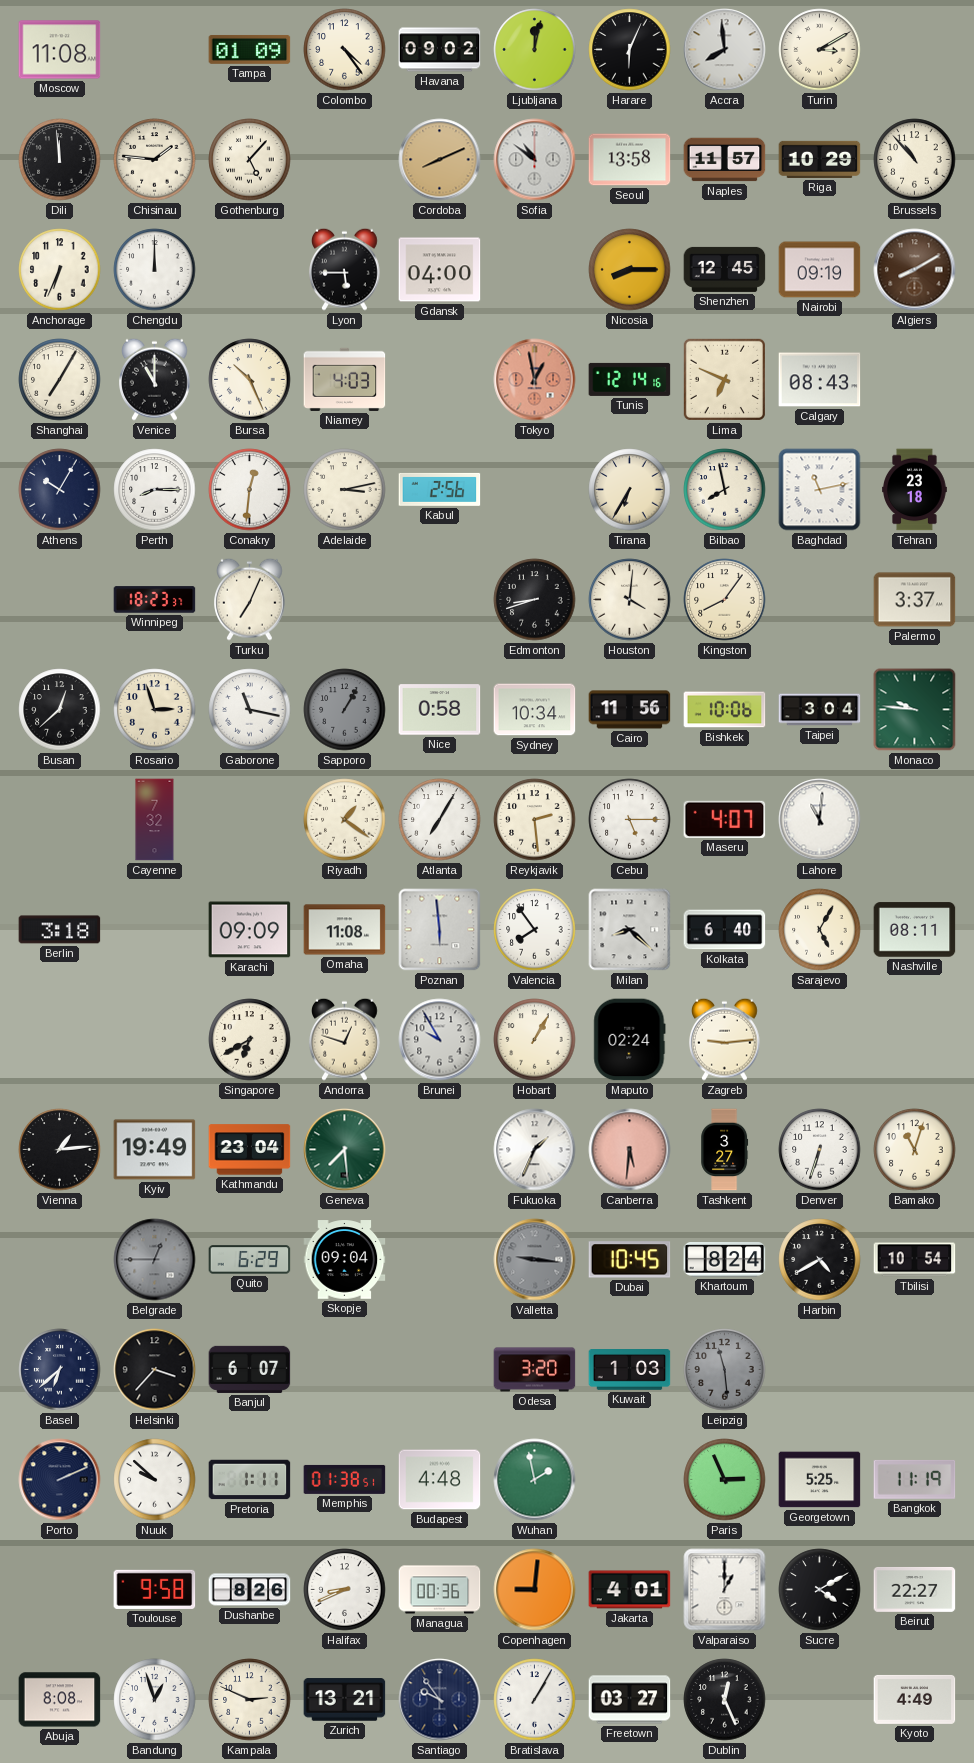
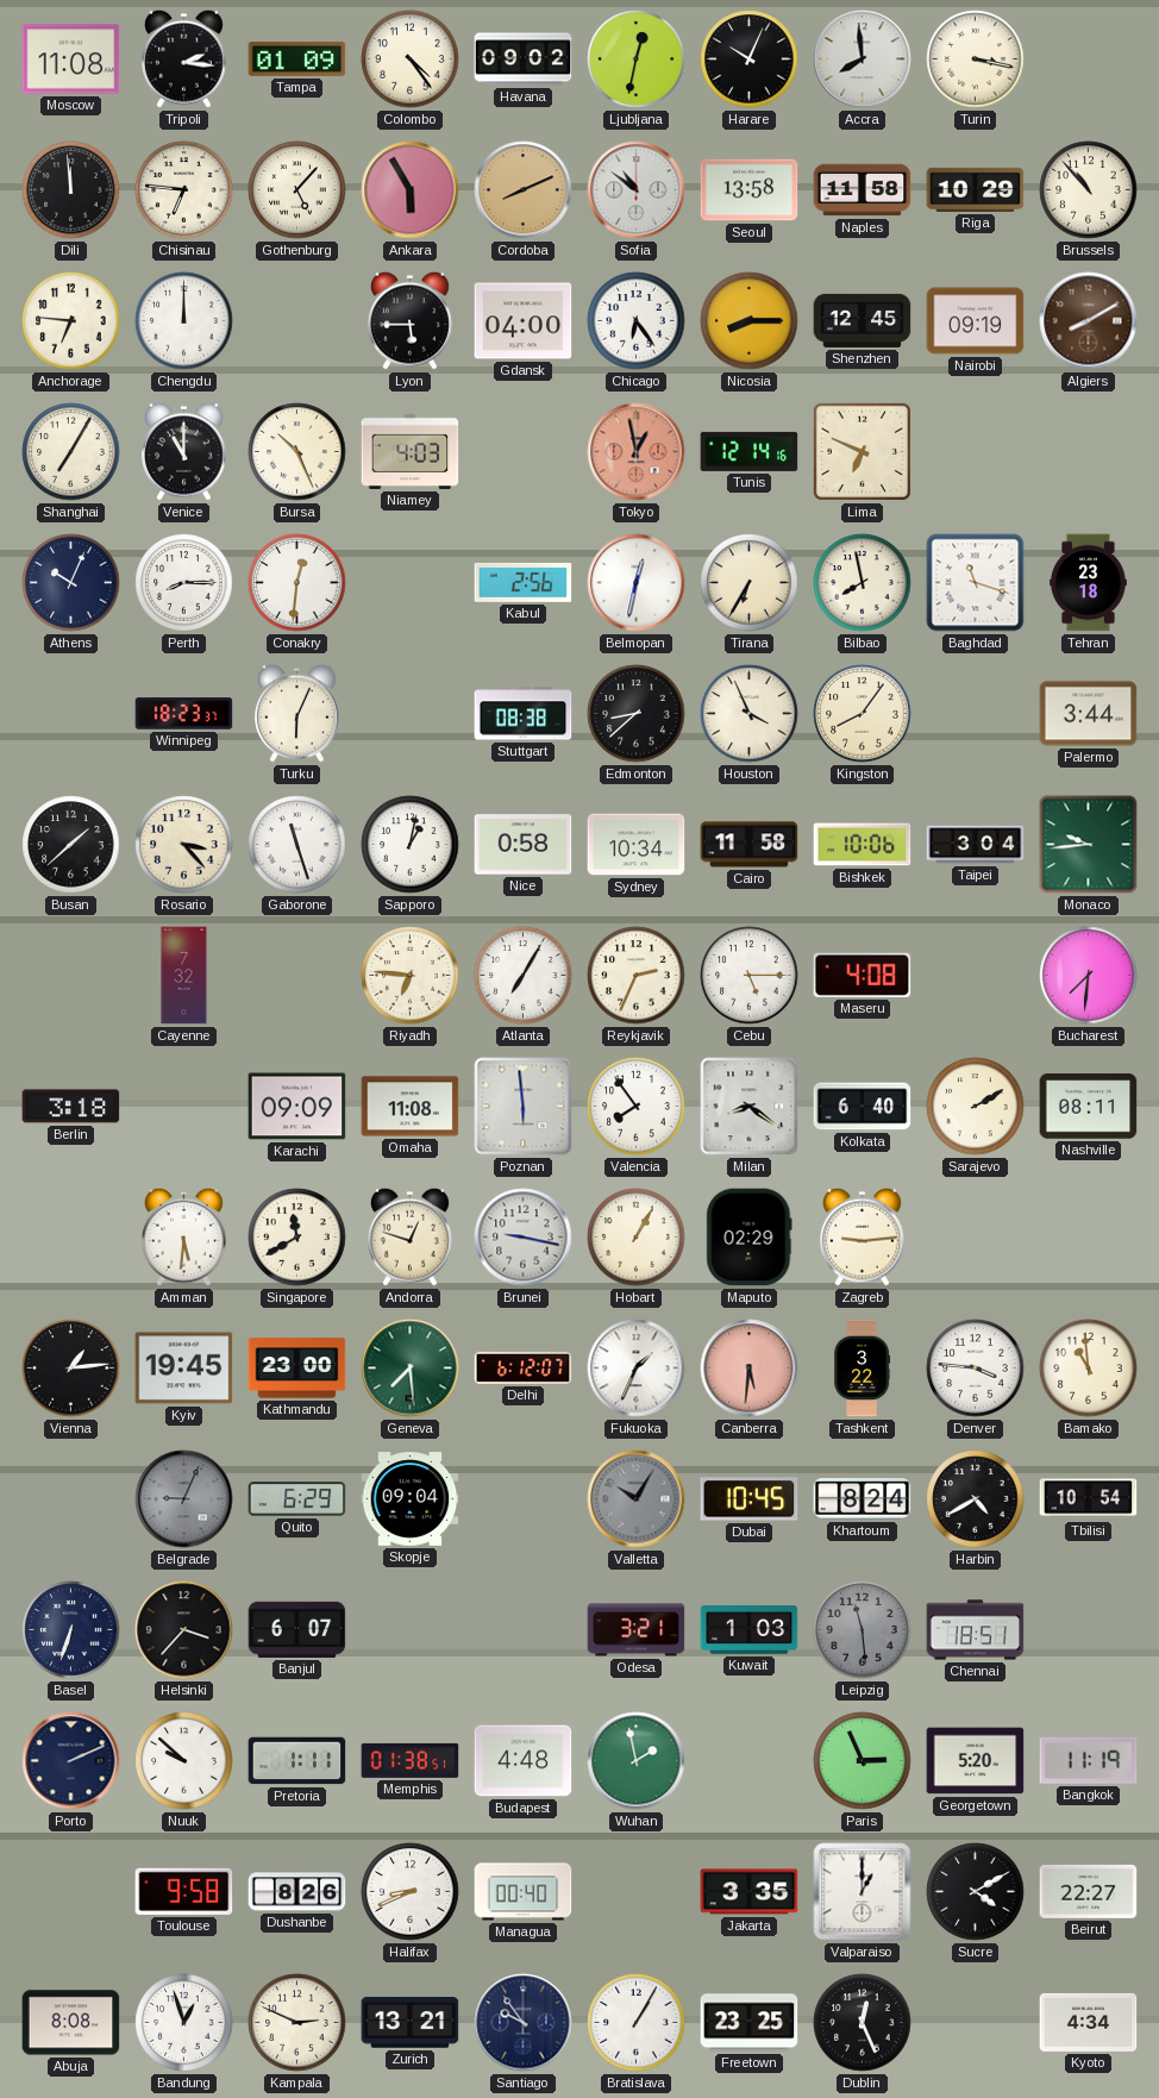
Tripoli: none -> 2:16
Ljubljana: 12:02 -> 12:32
Harare: 6:04 -> 10:04
Turin: 3:10 -> 3:17
Chisinau: 1:46 -> 6:46
Ankara: none -> 5:55
Naples: 11:57 -> 11:58
Anchorage: 6:34 -> 6:46
Chicago: none -> 6:24
Calgary: 08:43 -> none
Athens: 10:05 -> 10:04
Adelaide: 3:13 -> none
Belmopan: none -> 12:32
Baghdad: 11:13 -> 11:18
Turku: 7:04 -> 6:04
Stuttgart: none -> 08:38
Edmonton: 8:42 -> 8:38
Houston: 4:01 -> 3:56
Palermo: 3:37 -> 3:44
Busan: 12:38 -> 1:38
Rosario: 2:57 -> 3:23
Gaborone: 11:17 -> 11:27
Sapporo: 1:05 -> 1:02
Sapporo dial: grey -> white
Cairo: 11:56 -> 11:58
Monaco: 9:46 -> 9:44
Riyadh: 1:21 -> 6:46
Reykjavik: 2:29 -> 2:34
Maseru: 4:07 -> 4:08
Lahore: 11:01 -> none
Bucharest: none -> 7:31
Milan: 8:22 -> 8:21
Sarajevo: 5:05 -> 2:10
Amman: none -> 5:31
Singapore: 6:40 -> 11:40
Brunei: 9:55 -> 9:17
Maputo: 02:24 -> 02:29
Kyiv: 19:49 -> 19:45
Kathmandu: 23:04 -> 23:00
Delhi: none -> 6:12
Tashkent: 3:27 -> 3:22
Denver: 6:33 -> 3:46
Bamako: 11:03 -> 10:59
Belgrade: 12:45 -> 9:04
Valletta: 9:16 -> 10:05
Basel: 6:38 -> 6:33
Odesa: 3:20 -> 3:21
Chennai: none -> 18:51
Georgetown: 5:25 -> 5:20
Managua: 00:36 -> 00:40
Copenhagen: 9:01 -> none
Jakarta: 4:01 -> 3:35
Freetown: 03:27 -> 23:25
Kyoto: 4:49 -> 4:34
